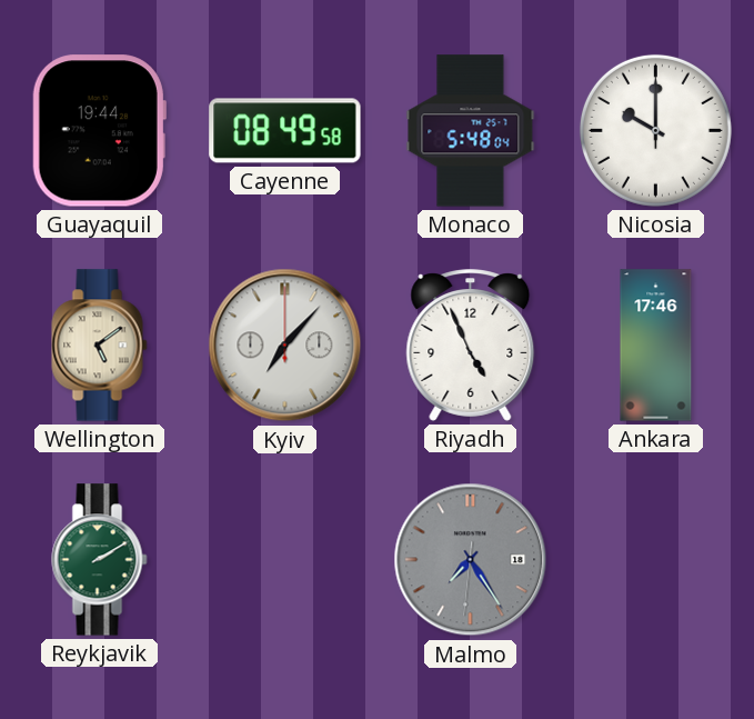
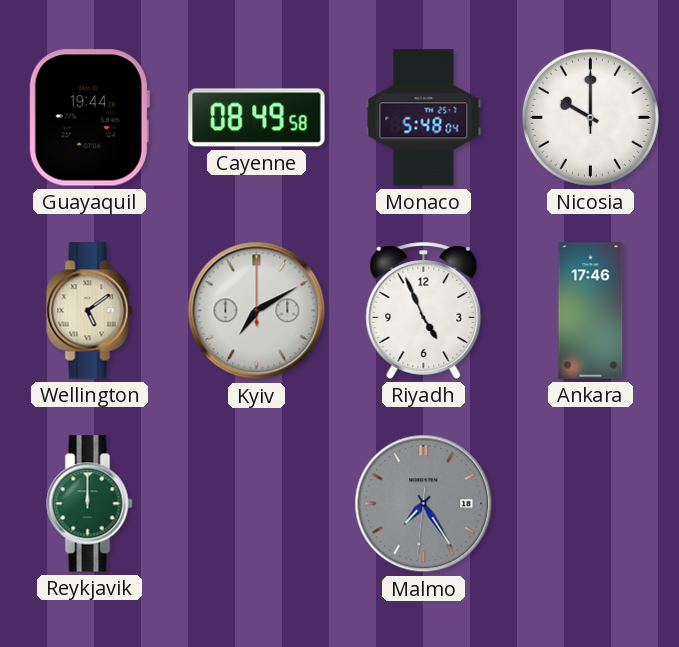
Kyiv: 7:07 -> 7:10
Reykjavik: 2:10 -> 12:00
